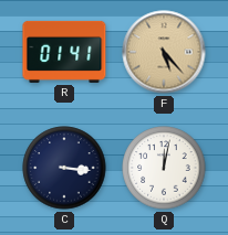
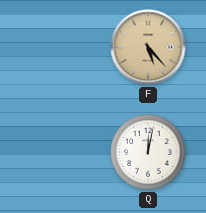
R: 01:41 -> none
C: 3:16 -> none
